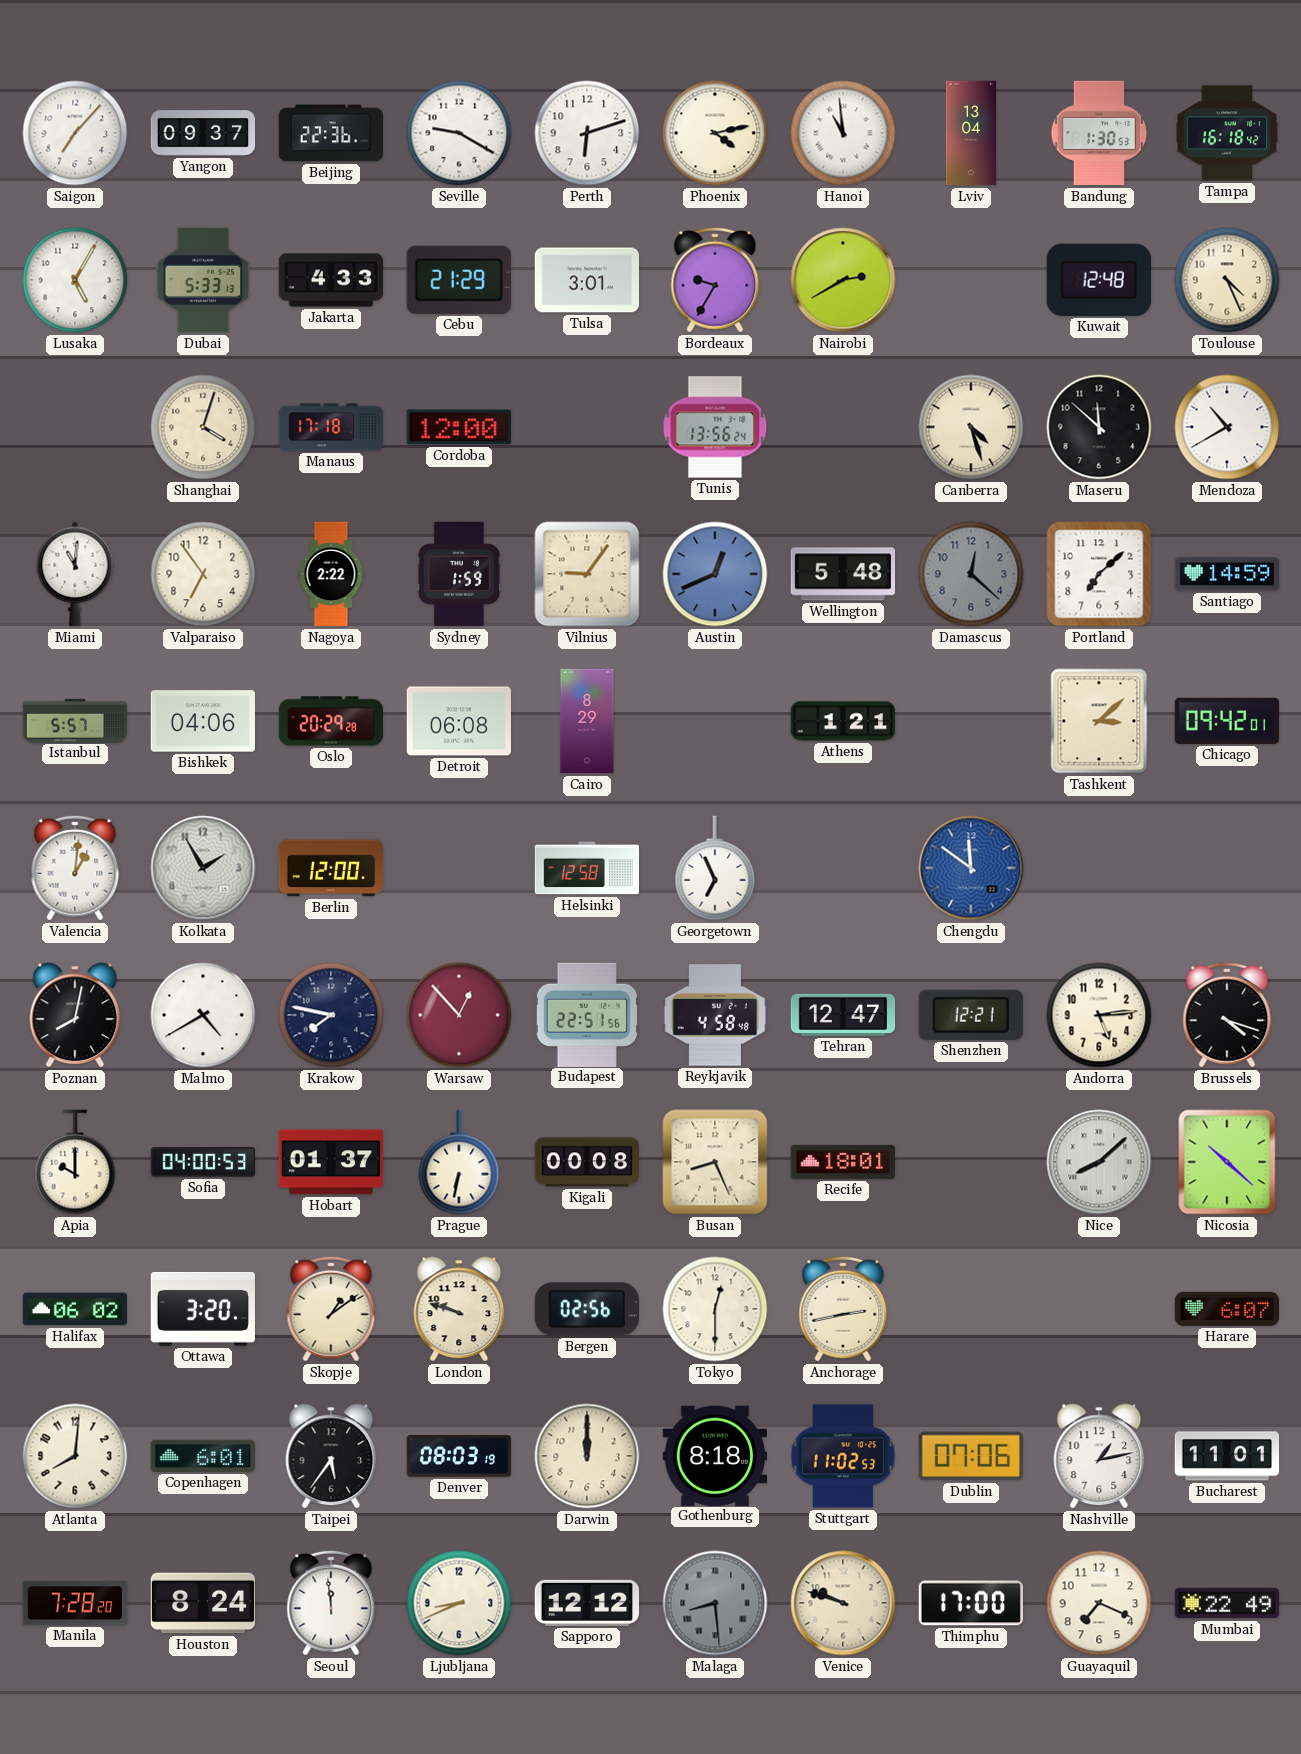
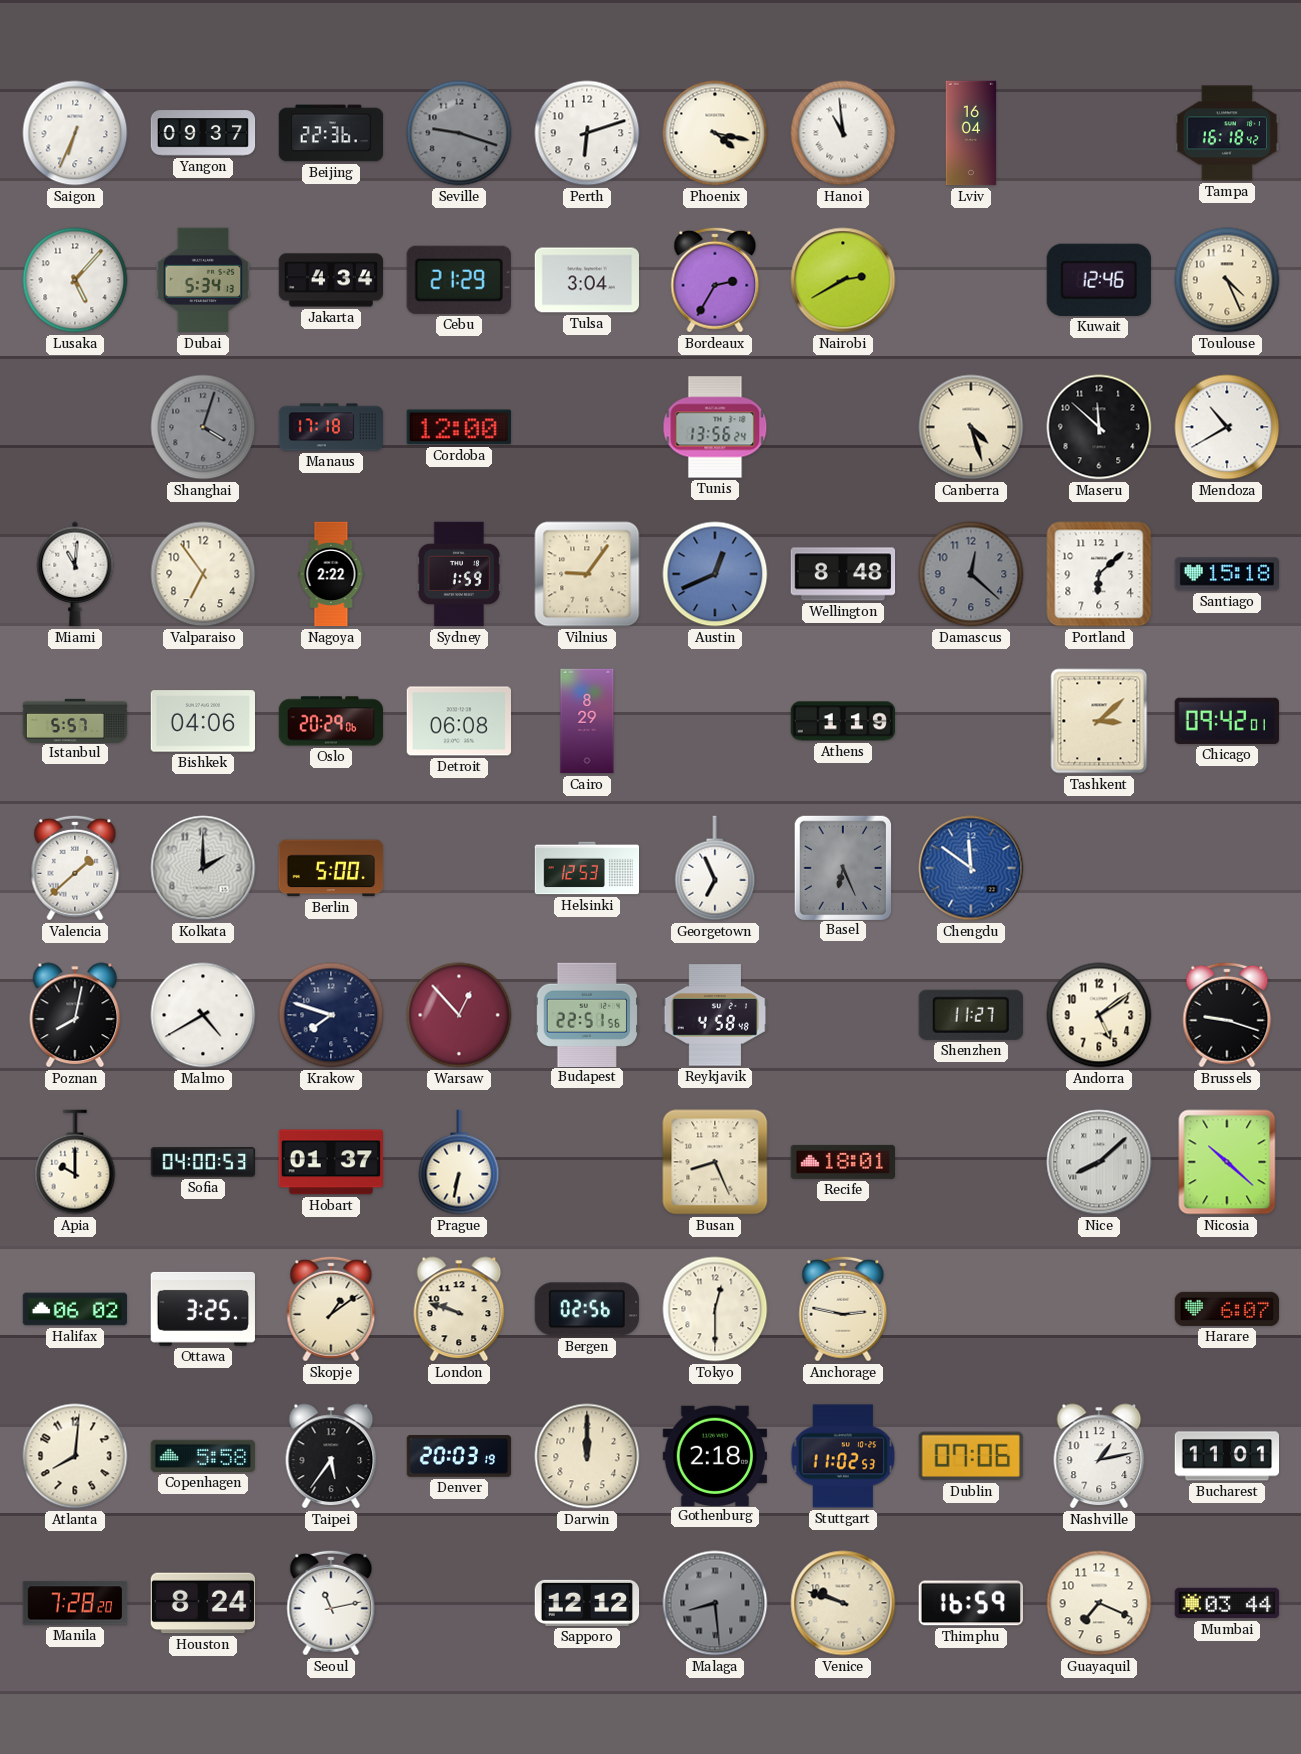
Saigon: 7:07 -> 6:34
Seville: 9:20 -> 9:18
Seville dial: white -> grey
Phoenix: 4:13 -> 4:17
Lviv: 13:04 -> 16:04
Bandung: 1:30 -> none
Lusaka: 5:05 -> 5:07
Dubai: 5:33 -> 5:34
Jakarta: 4:33 -> 4:34
Tulsa: 3:01 -> 3:04
Bordeaux: 9:35 -> 2:35
Kuwait: 12:48 -> 12:46
Shanghai dial: cream -> grey
Wellington: 5:48 -> 8:48
Portland: 7:08 -> 6:08
Santiago: 14:59 -> 15:18
Oslo: 20:29:28 -> 20:29:06
Athens: 1:21 -> 1:19
Valencia: 1:01 -> 1:38
Kolkata: 1:55 -> 2:00
Berlin: 12:00 -> 5:00
Helsinki: 12:58 -> 12:53
Basel: none -> 6:26
Krakow: 7:47 -> 7:48
Tehran: 12:47 -> none
Shenzhen: 12:21 -> 11:27
Andorra: 5:14 -> 5:09
Brussels: 4:18 -> 9:18
Kigali: 00:08 -> none
Ottawa: 3:20 -> 3:25
Anchorage: 2:43 -> 2:47
Copenhagen: 6:01 -> 5:58
Denver: 08:03 -> 20:03
Gothenburg: 8:18 -> 2:18
Seoul: 11:59 -> 11:13
Ljubljana: 8:41 -> none
Thimphu: 17:00 -> 16:59
Mumbai: 22:49 -> 03:44
